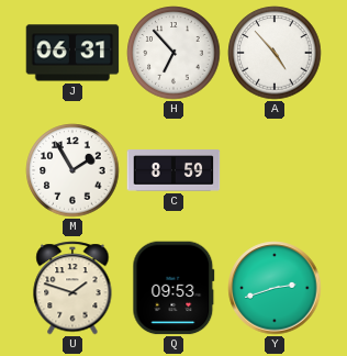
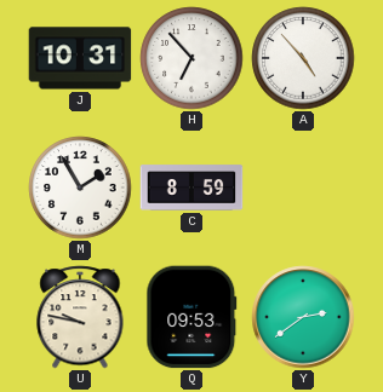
J: 06:31 -> 10:31
U: 1:48 -> 9:47
Y: 2:42 -> 2:39
